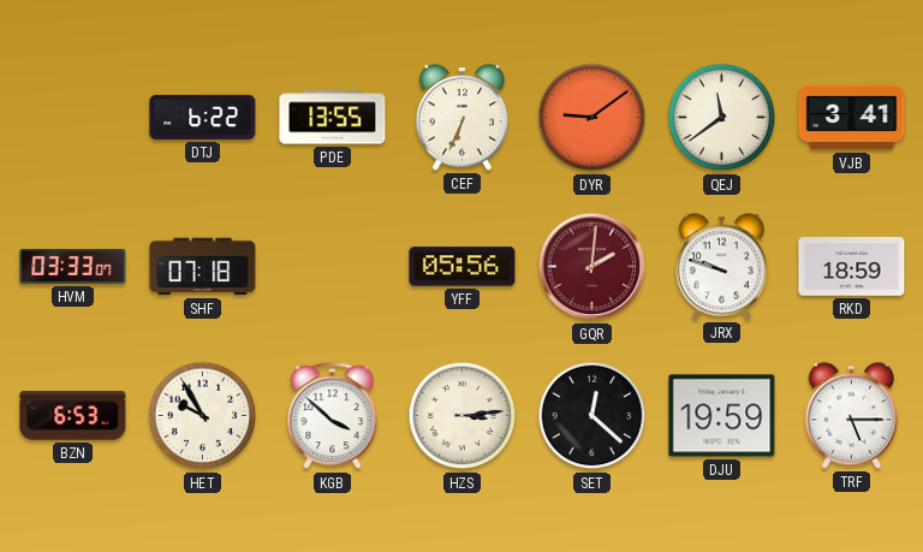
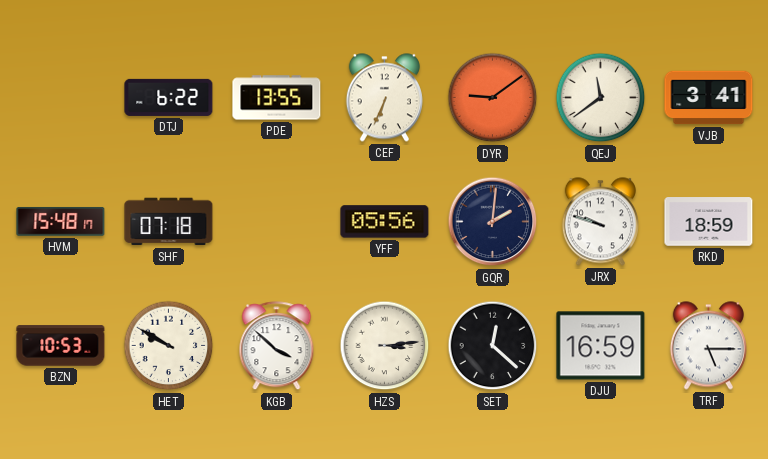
HVM: 03:33 -> 15:48
GQR dial: burgundy -> navy
BZN: 6:53 -> 10:53
HET: 9:55 -> 9:50
DJU: 19:59 -> 16:59
